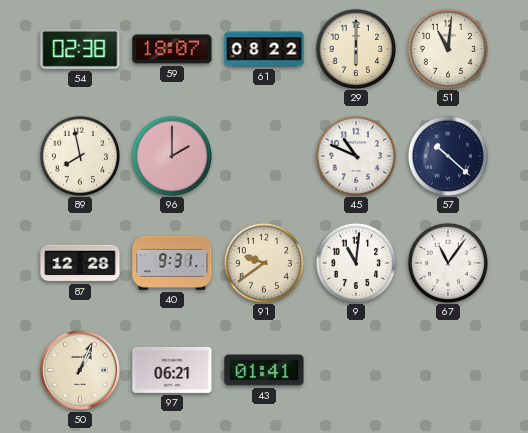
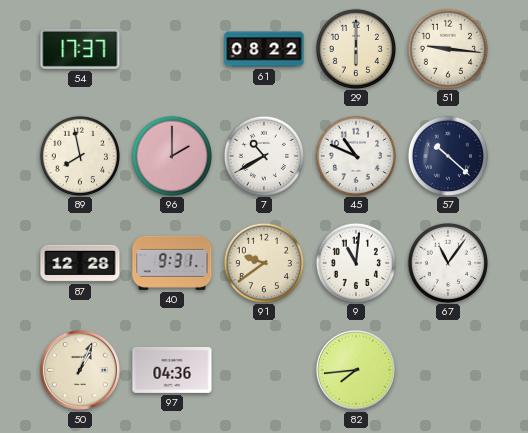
54: 02:38 -> 17:37
59: 18:07 -> none
51: 11:01 -> 9:16
7: none -> 10:40
97: 06:21 -> 04:36
43: 01:41 -> none
82: none -> 7:44
